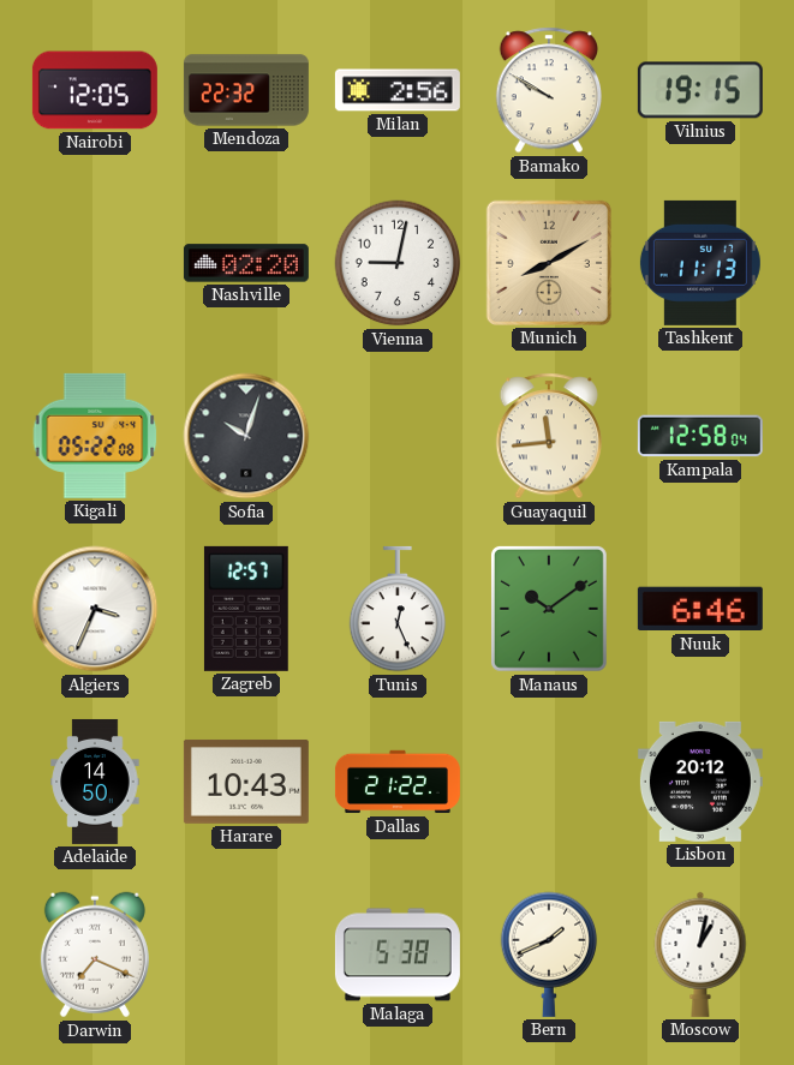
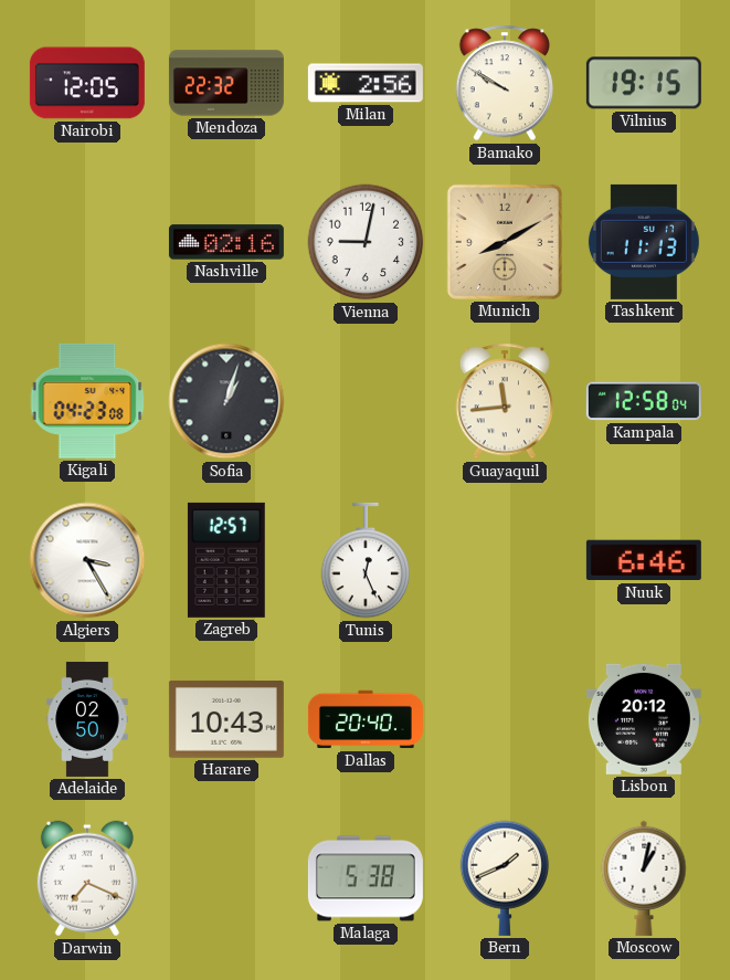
Nashville: 02:20 -> 02:16
Kigali: 05:22 -> 04:23
Sofia: 10:03 -> 1:03
Algiers: 3:34 -> 3:25
Manaus: 10:09 -> none
Adelaide: 14:50 -> 02:50
Dallas: 21:22 -> 20:40
